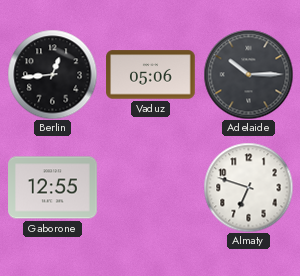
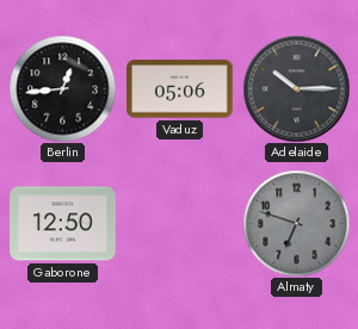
Gaborone: 12:55 -> 12:50
Almaty dial: white -> grey
